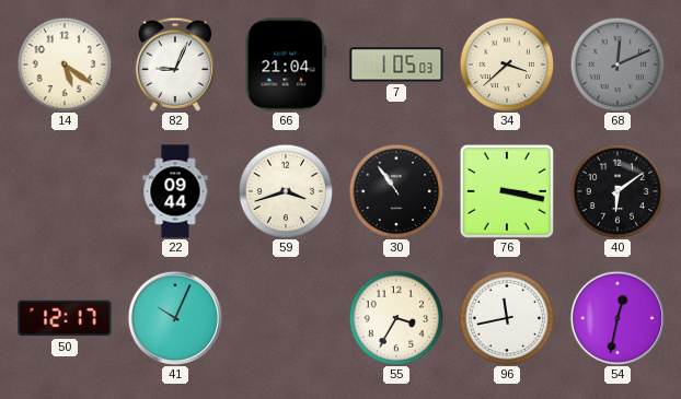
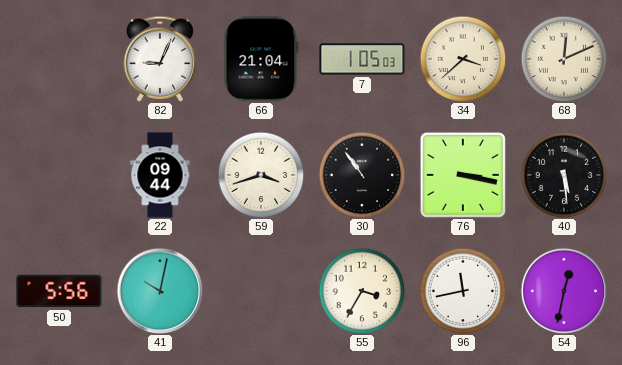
14: 5:21 -> none
68 dial: grey -> cream
40: 6:09 -> 5:29
50: 12:17 -> 5:56
41: 10:04 -> 10:02
